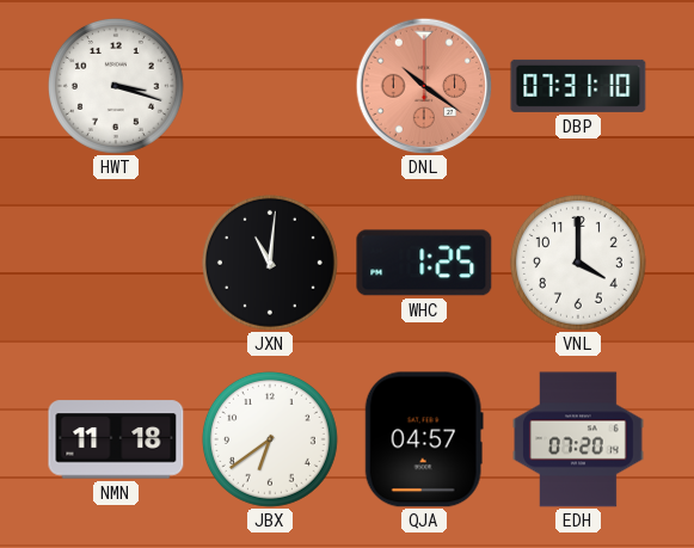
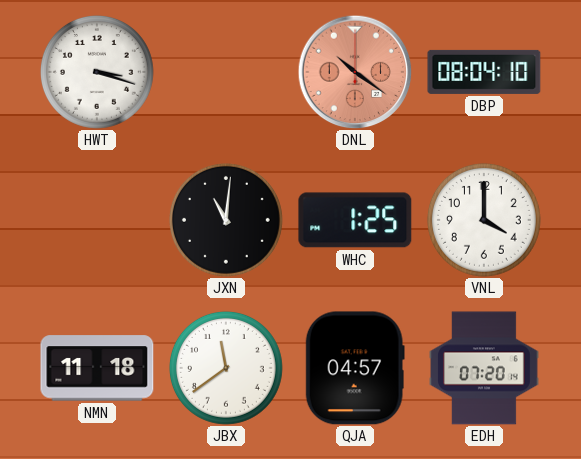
DBP: 07:31 -> 08:04
JBX: 6:39 -> 11:39
